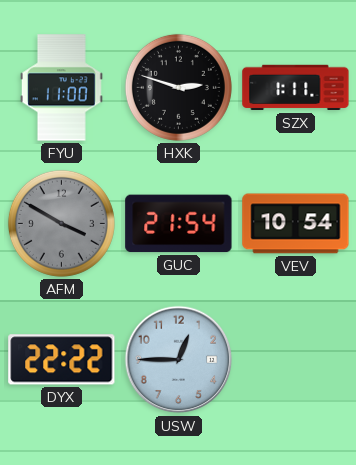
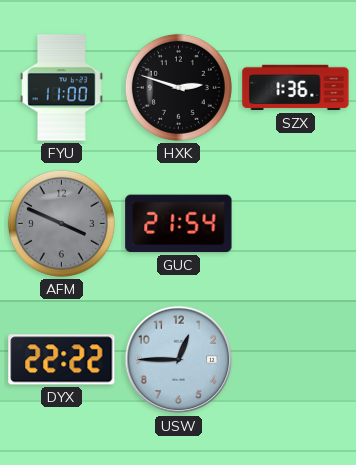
SZX: 1:11 -> 1:36
AFM: 3:50 -> 3:49
VEV: 10:54 -> none
